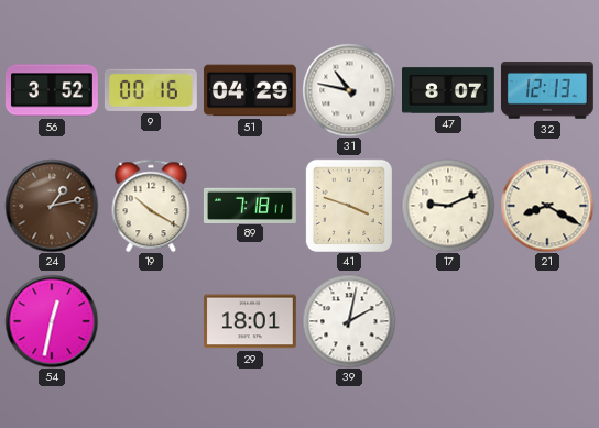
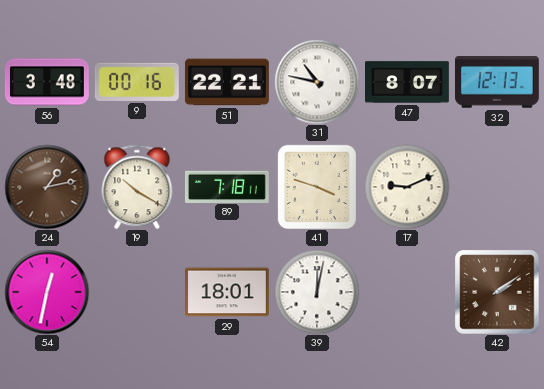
56: 3:52 -> 3:48
51: 04:29 -> 22:21
21: 8:20 -> none
39: 2:02 -> 12:02
42: none -> 2:09
